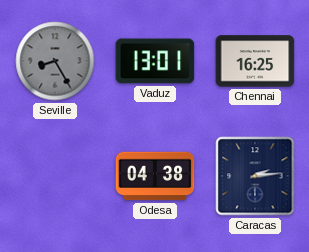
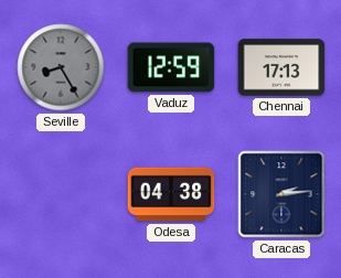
Vaduz: 13:01 -> 12:59
Chennai: 16:25 -> 17:13
